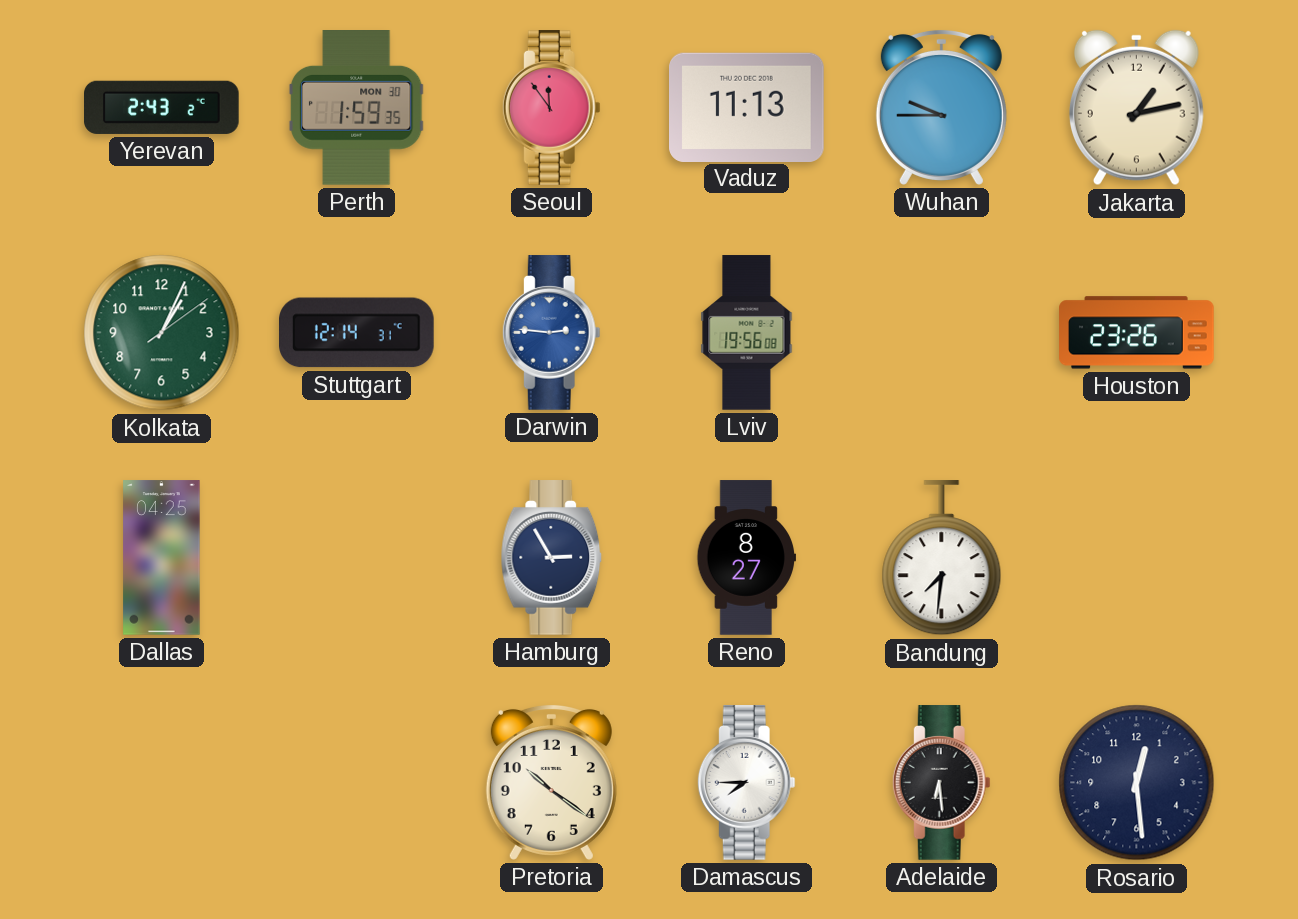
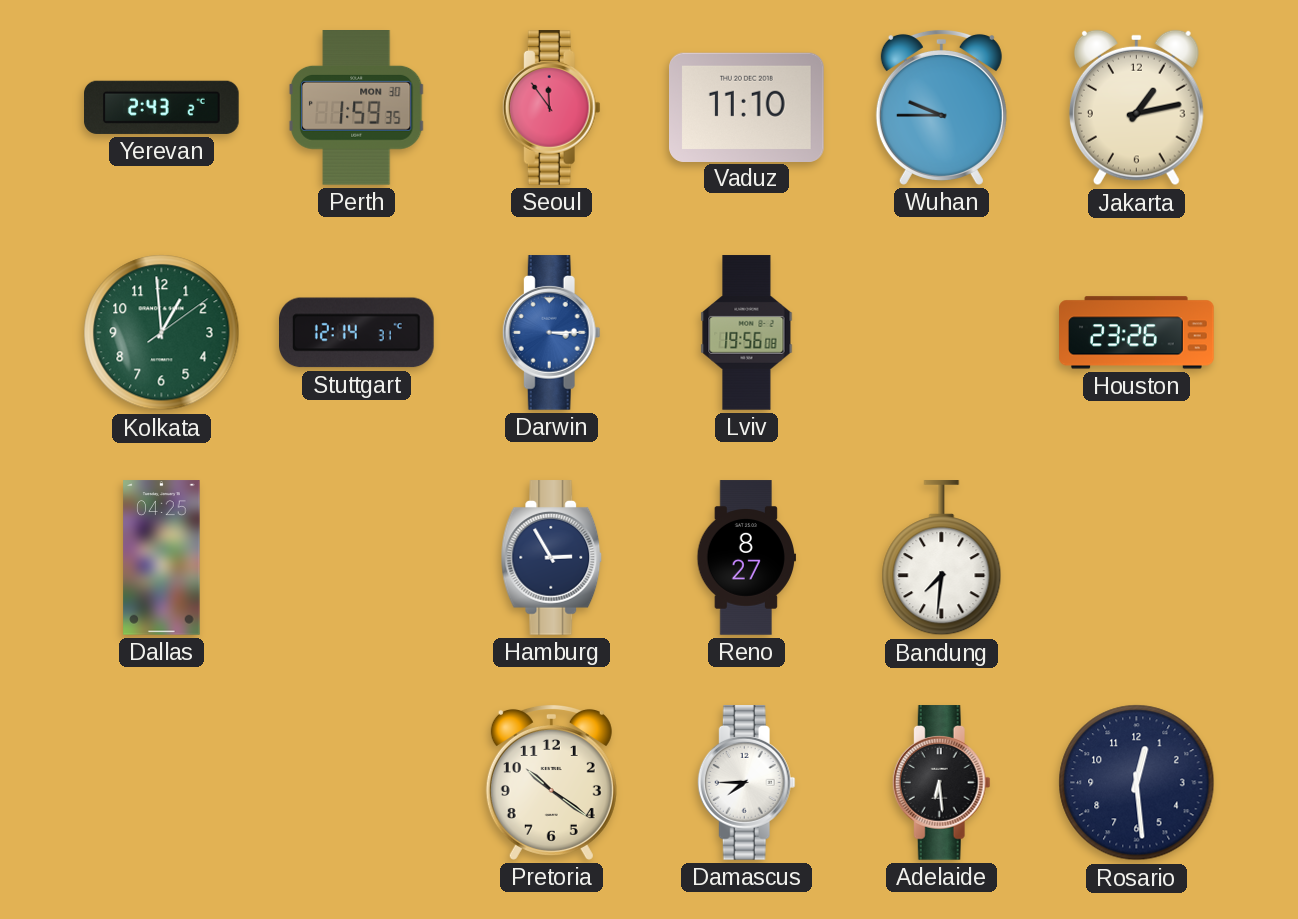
Vaduz: 11:13 -> 11:10
Kolkata: 1:04 -> 12:59
Darwin: 2:46 -> 3:15
